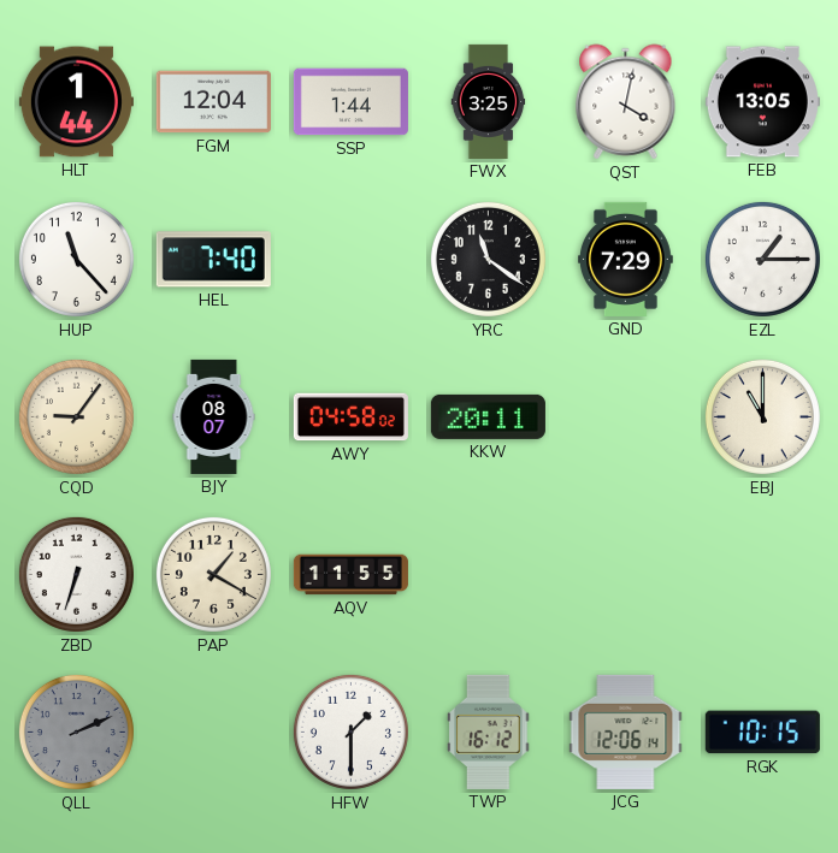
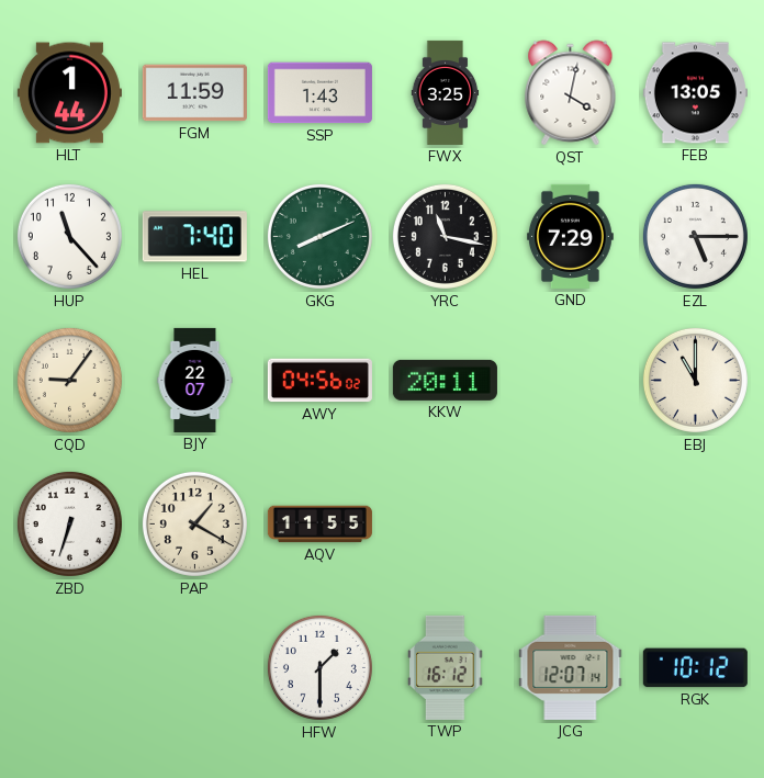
FGM: 12:04 -> 11:59
SSP: 1:44 -> 1:43
GKG: none -> 8:11
YRC: 11:21 -> 11:17
EZL: 1:15 -> 5:15
BJY: 08:07 -> 22:07
AWY: 04:58 -> 04:56
QLL: 2:11 -> none
JCG: 12:06 -> 12:07
RGK: 10:15 -> 10:12
